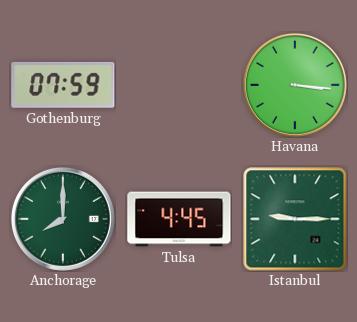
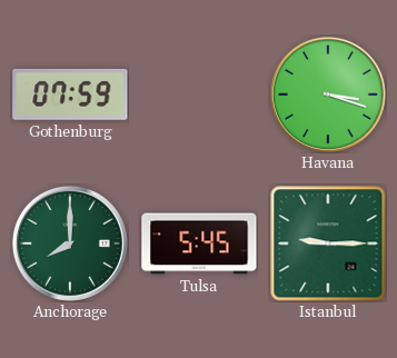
Havana: 3:16 -> 3:18
Tulsa: 4:45 -> 5:45
